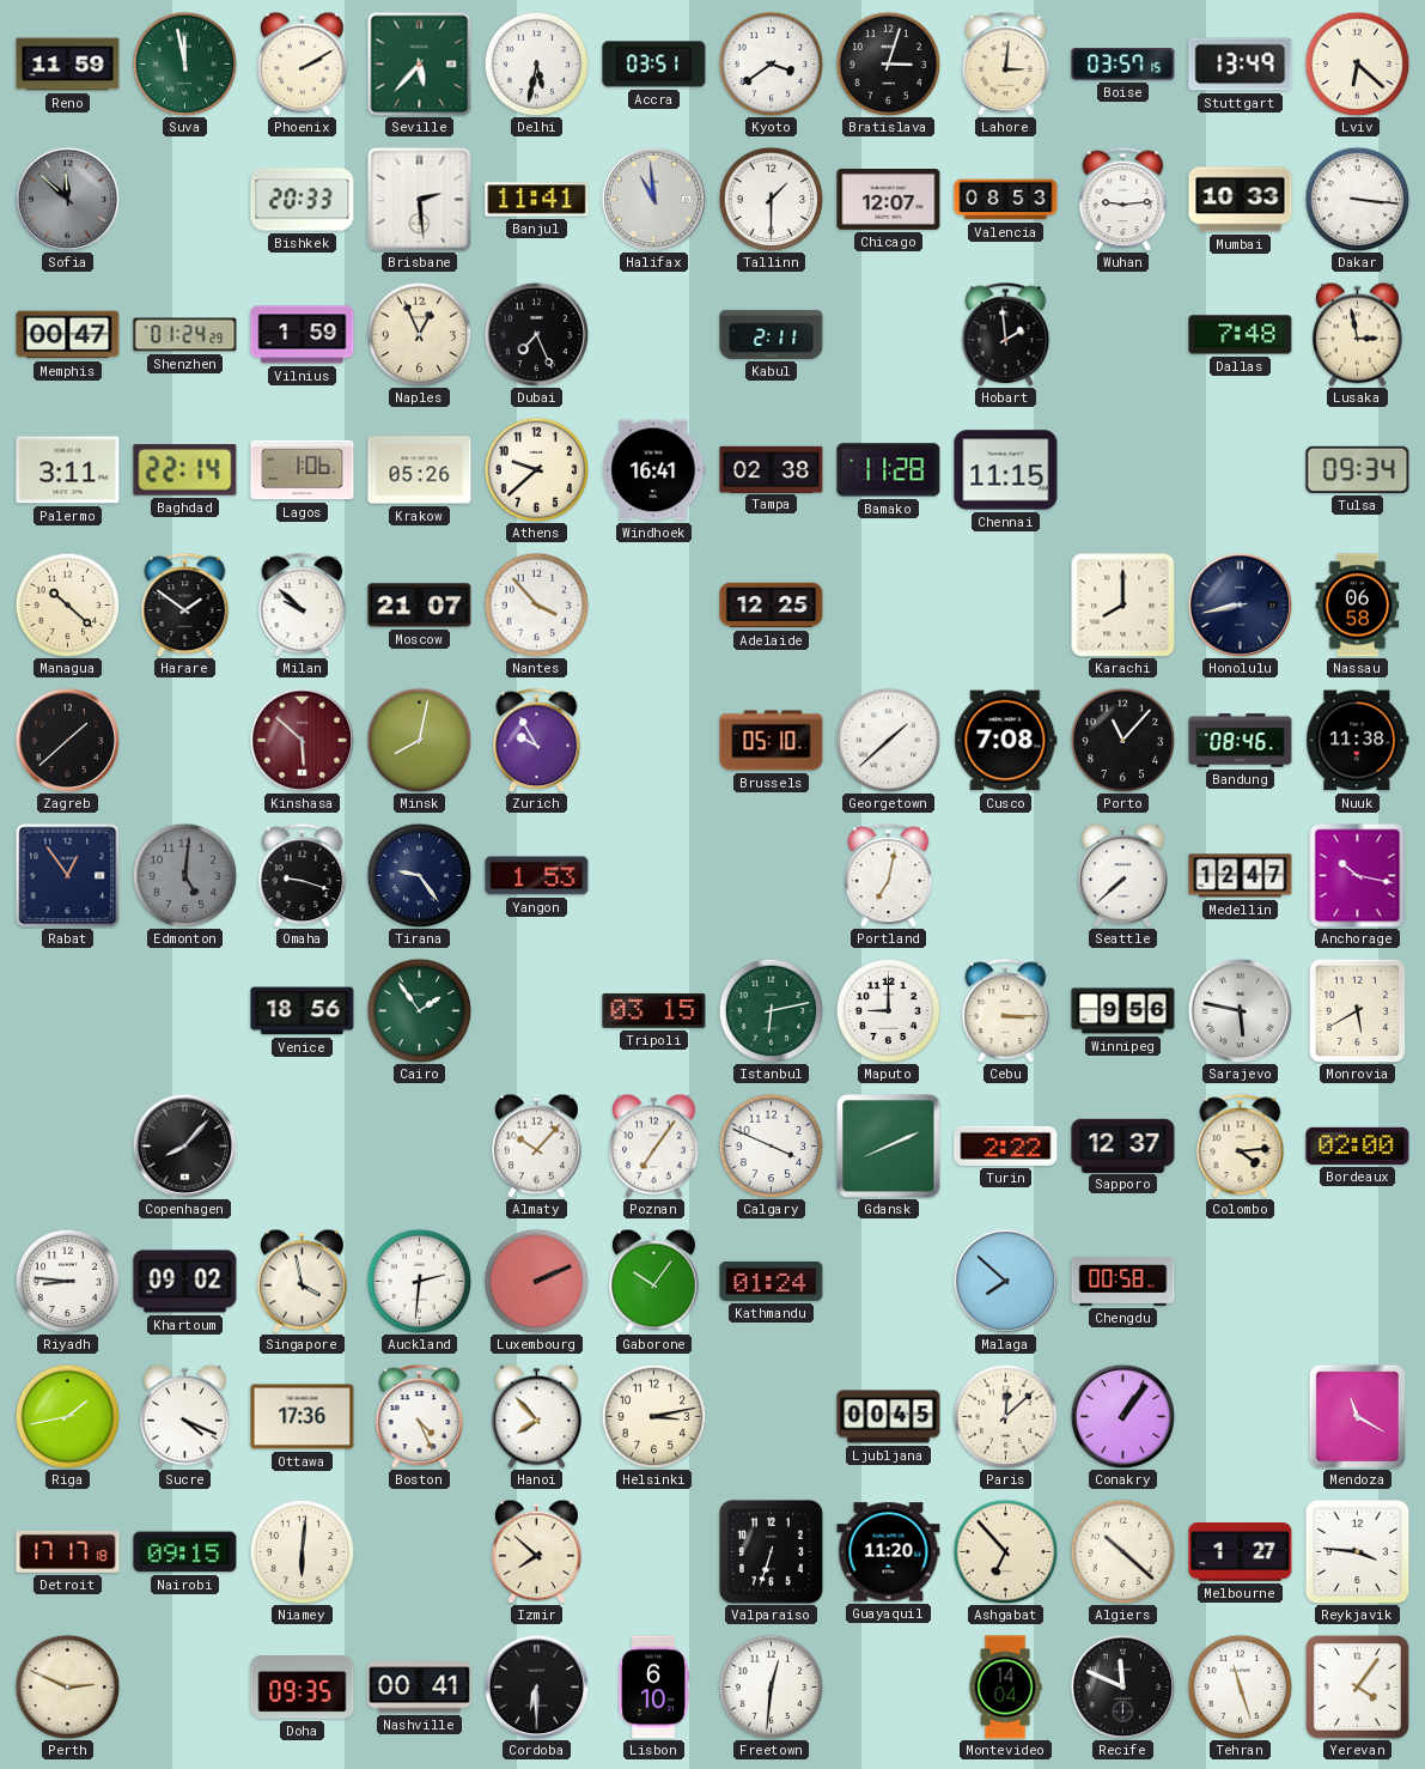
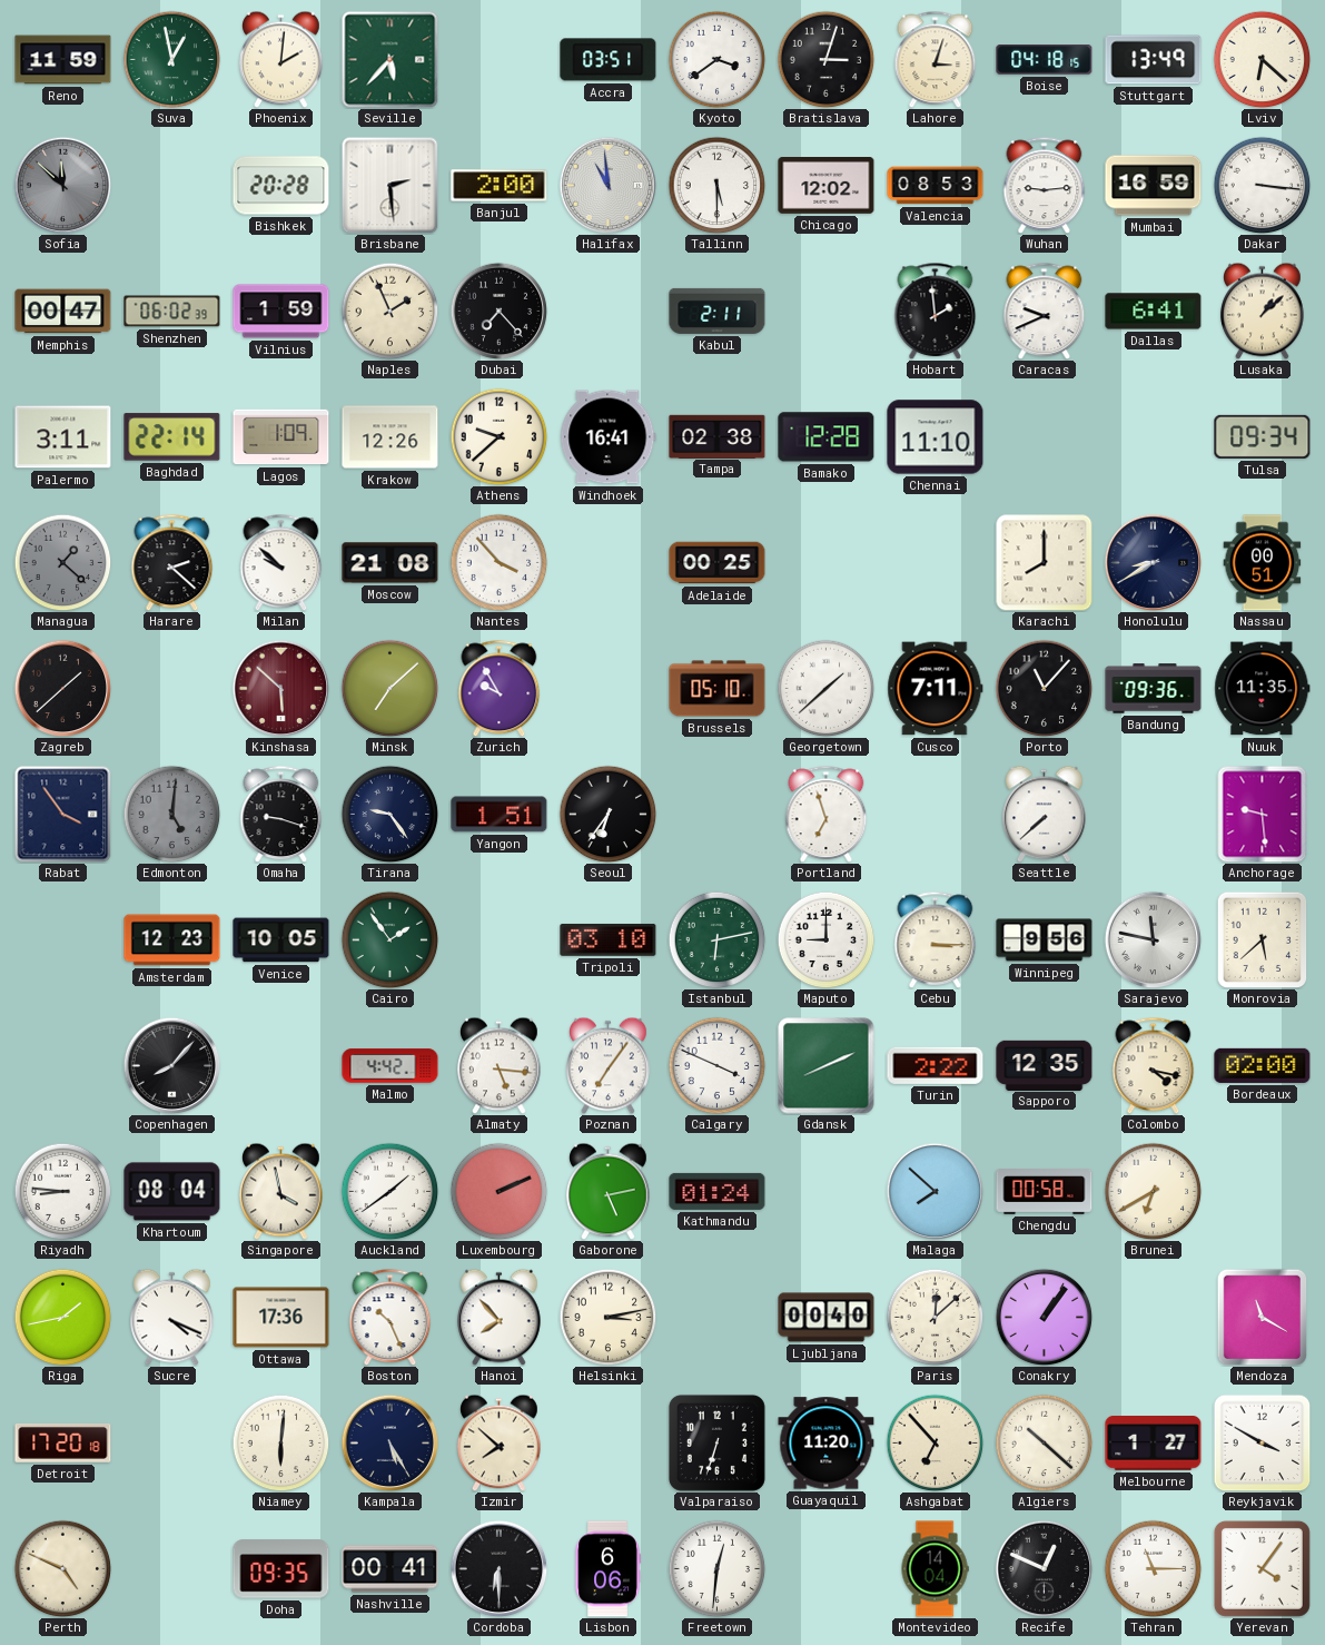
Suva: 11:58 -> 12:58
Phoenix: 2:10 -> 2:01
Delhi: 5:32 -> none
Lahore: 3:01 -> 3:03
Boise: 03:57 -> 04:18
Bishkek: 20:33 -> 20:28
Banjul: 11:41 -> 2:00
Tallinn: 1:30 -> 5:30
Chicago: 12:07 -> 12:02
Mumbai: 10:33 -> 16:59
Shenzhen: 01:24 -> 06:02
Naples: 12:56 -> 1:56
Dubai: 7:26 -> 7:23
Caracas: none -> 9:41
Dallas: 7:48 -> 6:41
Lusaka: 2:58 -> 1:08
Lagos: 1:06 -> 1:09
Krakow: 05:26 -> 12:26
Bamako: 11:28 -> 12:28
Chennai: 11:15 -> 11:10
Managua: 10:22 -> 1:22
Managua dial: cream -> grey
Harare: 1:51 -> 2:22
Moscow: 21:07 -> 21:08
Adelaide: 12:25 -> 00:25
Honolulu: 8:43 -> 8:40
Nassau: 06:58 -> 00:51
Minsk: 8:02 -> 7:08
Cusco: 7:08 -> 7:11
Bandung: 08:46 -> 09:36
Nuuk: 11:38 -> 11:35
Rabat: 12:54 -> 3:54
Yangon: 1:53 -> 1:51
Seoul: none -> 6:36
Portland: 7:02 -> 6:57
Medellin: 12:47 -> none
Anchorage: 10:17 -> 9:29
Amsterdam: none -> 12:23
Venice: 18:56 -> 10:05
Tripoli: 03:15 -> 03:10
Sarajevo: 5:47 -> 11:47
Monrovia: 5:40 -> 5:38
Malmo: none -> 4:42
Almaty: 10:07 -> 5:16
Sapporo: 12:37 -> 12:35
Colombo: 4:14 -> 4:17
Khartoum: 09:02 -> 08:04
Auckland: 2:31 -> 1:39
Gaborone: 10:06 -> 5:13
Brunei: none -> 6:40
Boston: 4:26 -> 10:26
Ljubljana: 00:45 -> 00:40
Detroit: 17:17 -> 17:20
Nairobi: 09:15 -> none
Kampala: none -> 5:25
Reykjavik: 3:46 -> 3:50
Perth: 2:49 -> 4:49
Lisbon: 6:10 -> 6:06
Recife: 11:49 -> 12:49
Tehran: 11:27 -> 11:15
